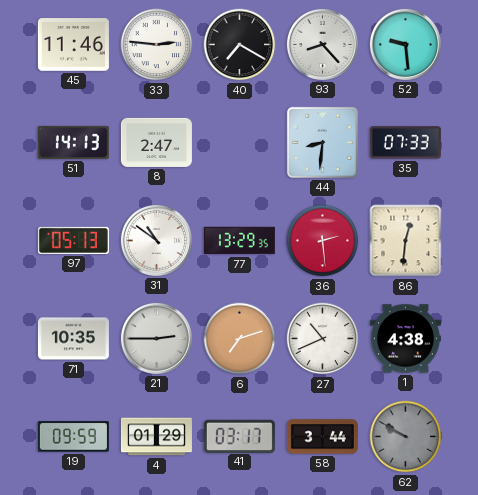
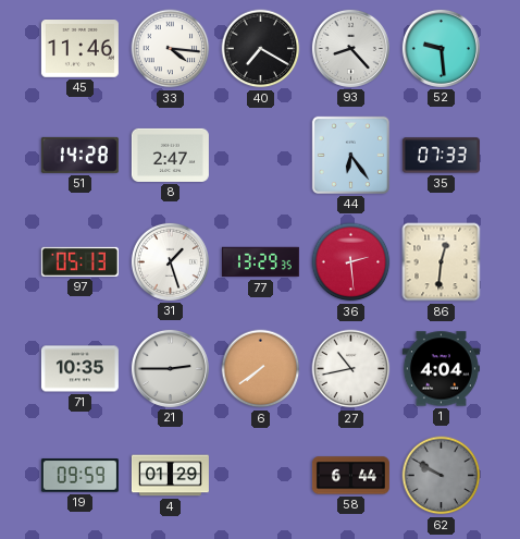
33: 2:46 -> 4:16
51: 14:13 -> 14:28
44: 8:31 -> 6:24
31: 10:51 -> 1:27
6: 7:12 -> 7:39
27: 10:41 -> 10:43
1: 4:38 -> 4:04
41: 03:17 -> none
58: 3:44 -> 6:44
